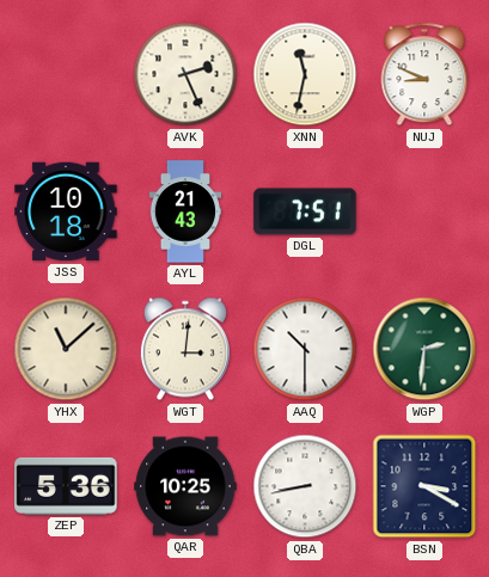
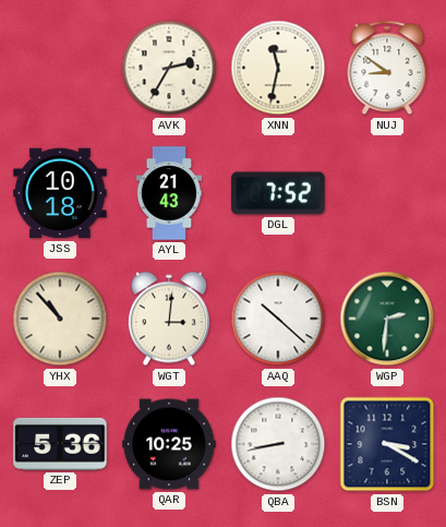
AVK: 2:26 -> 2:35
NUJ: 8:49 -> 8:51
DGL: 7:51 -> 7:52
YHX: 11:08 -> 10:53
AAQ: 10:30 -> 10:22
